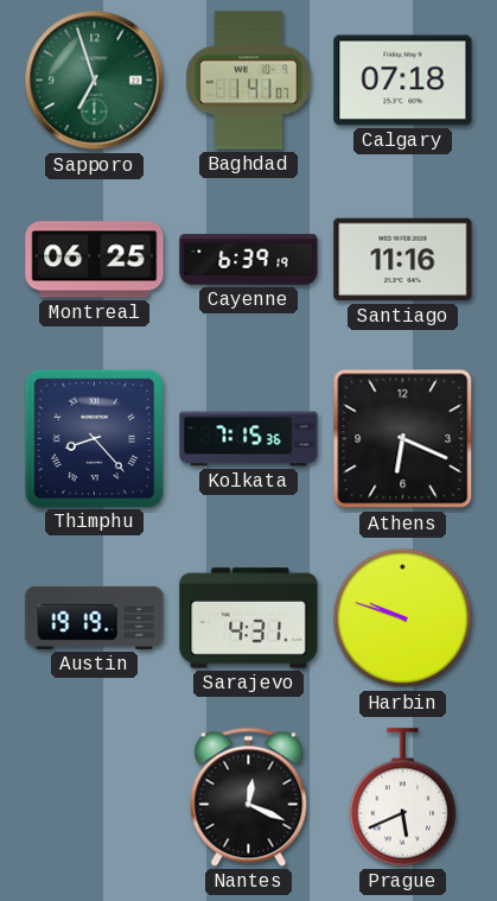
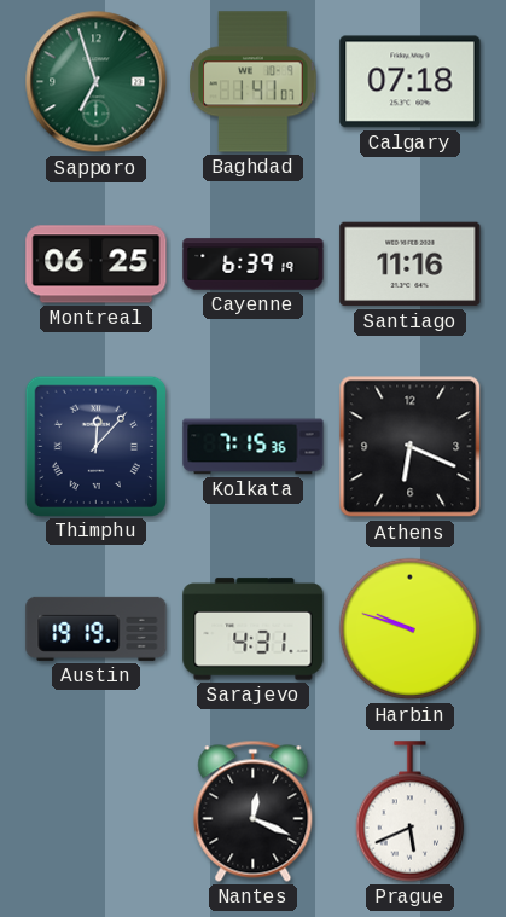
Thimphu: 8:23 -> 12:07
